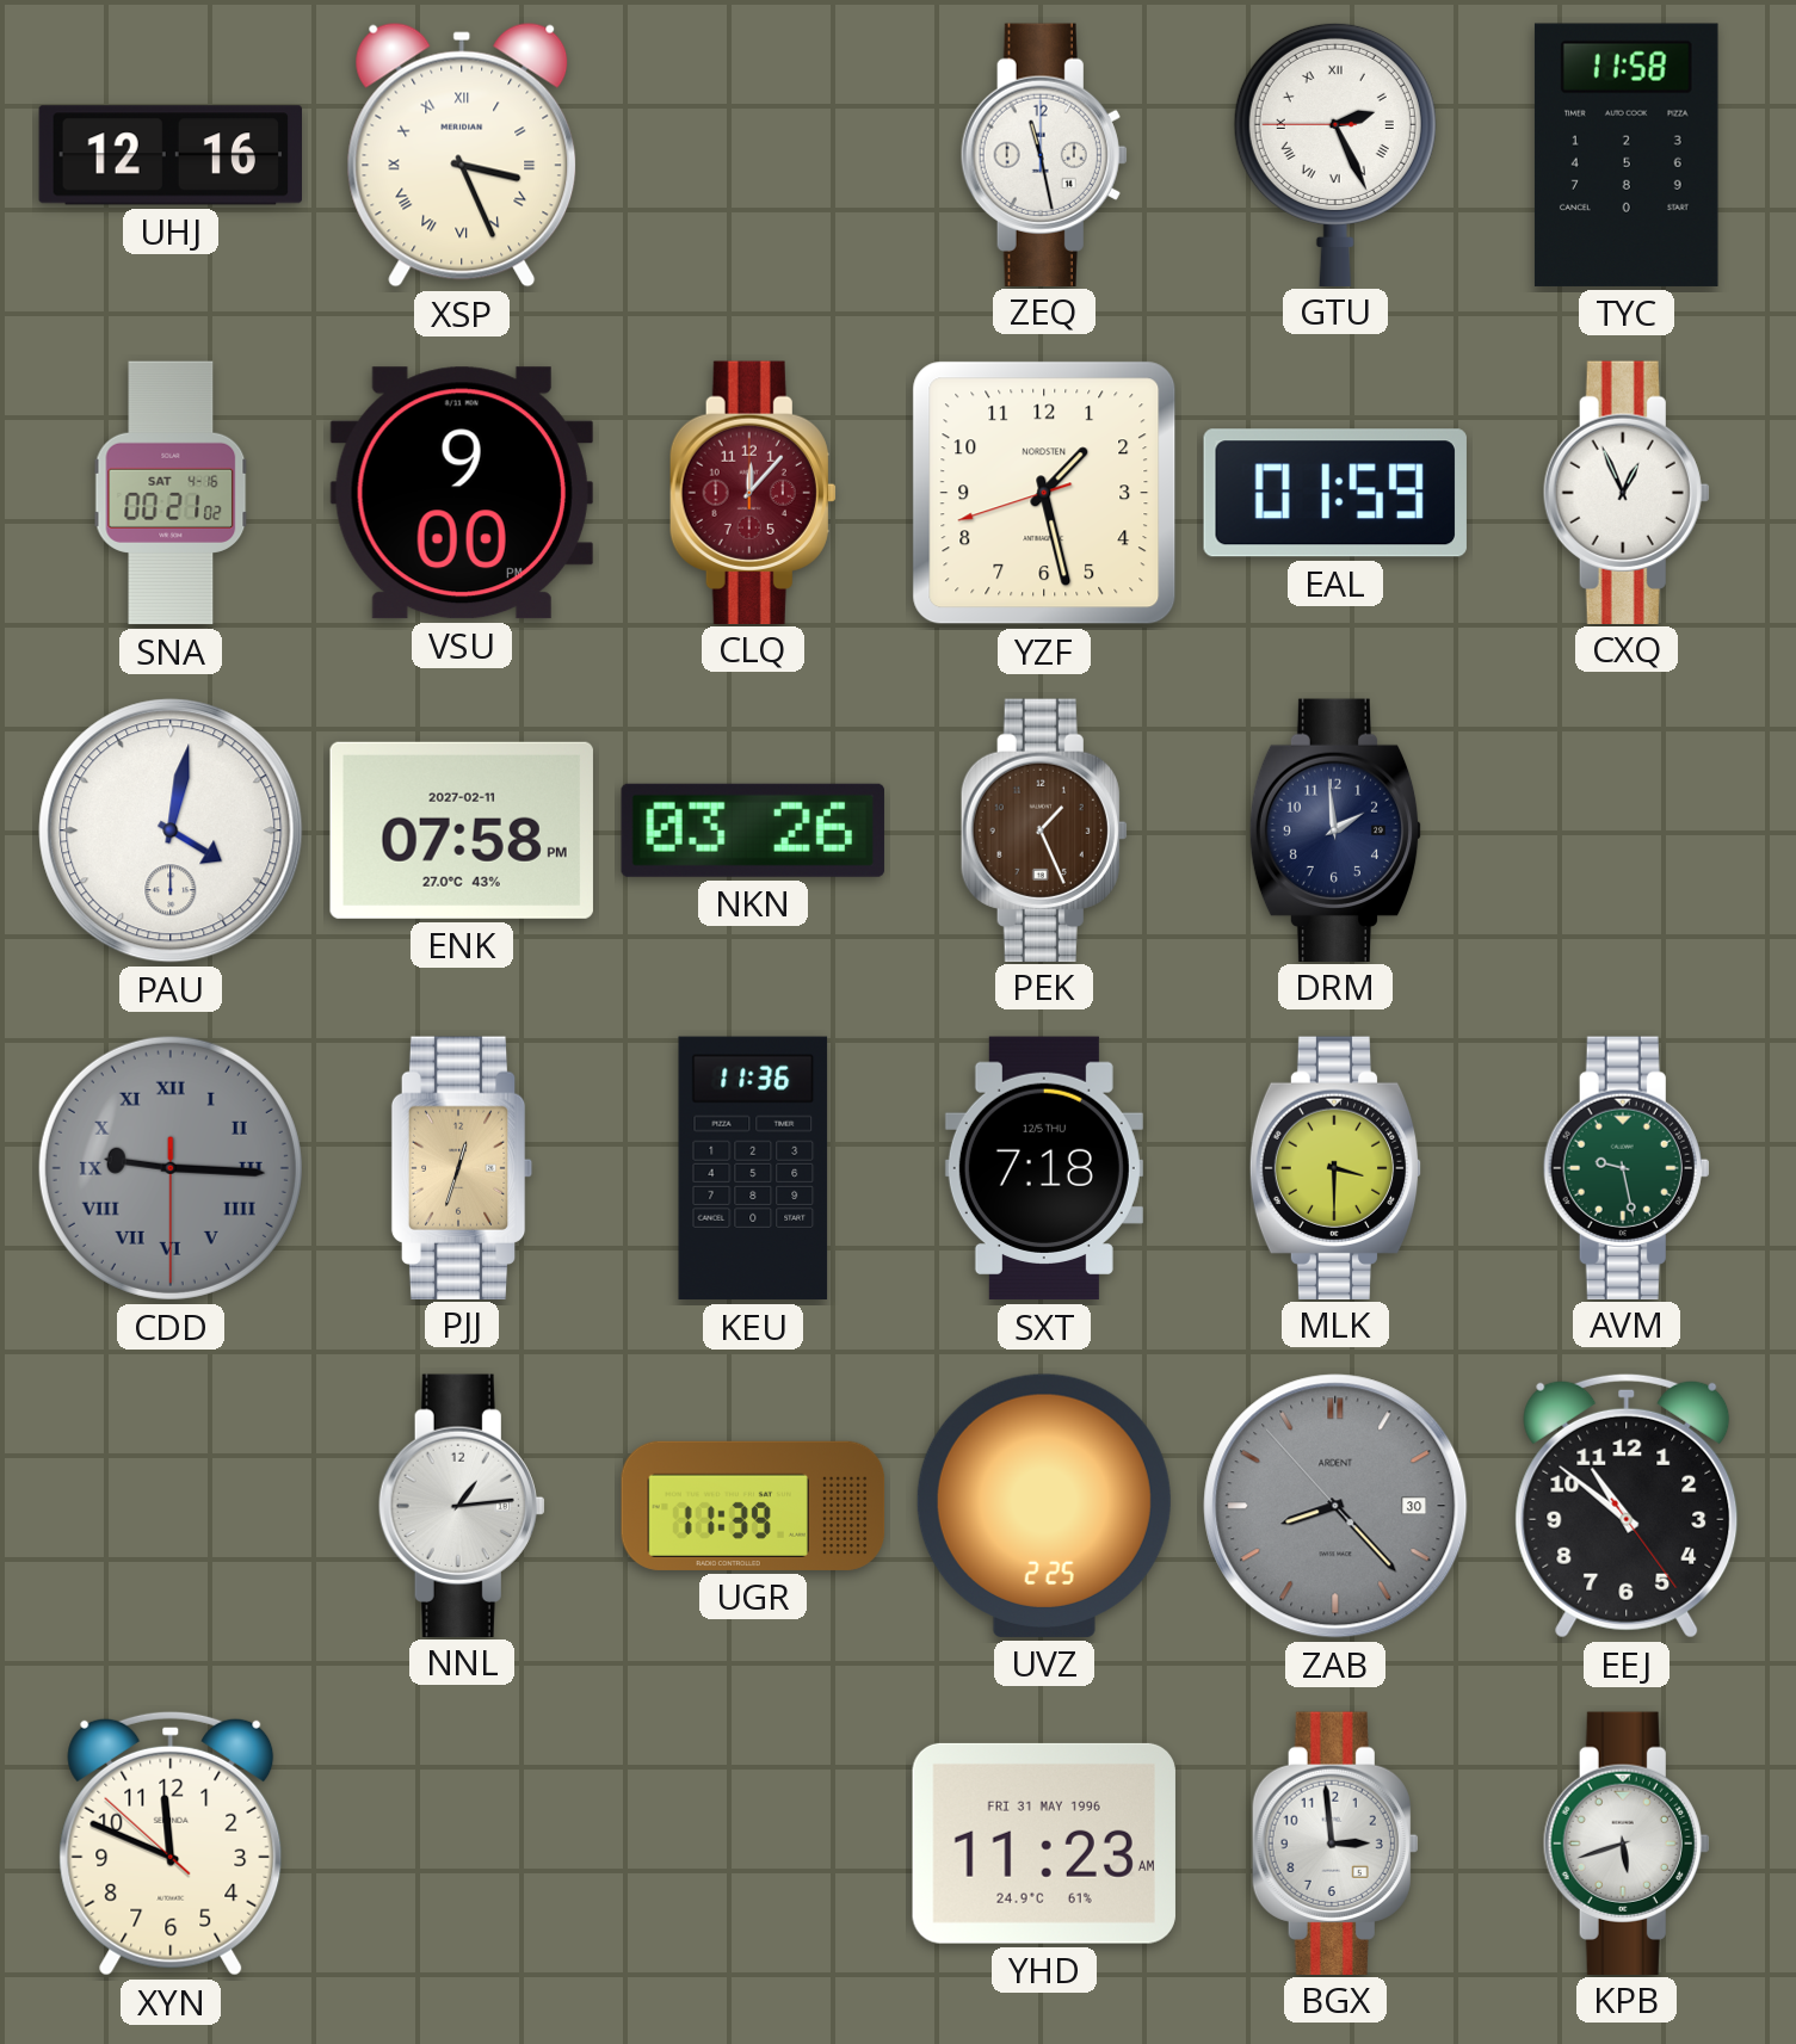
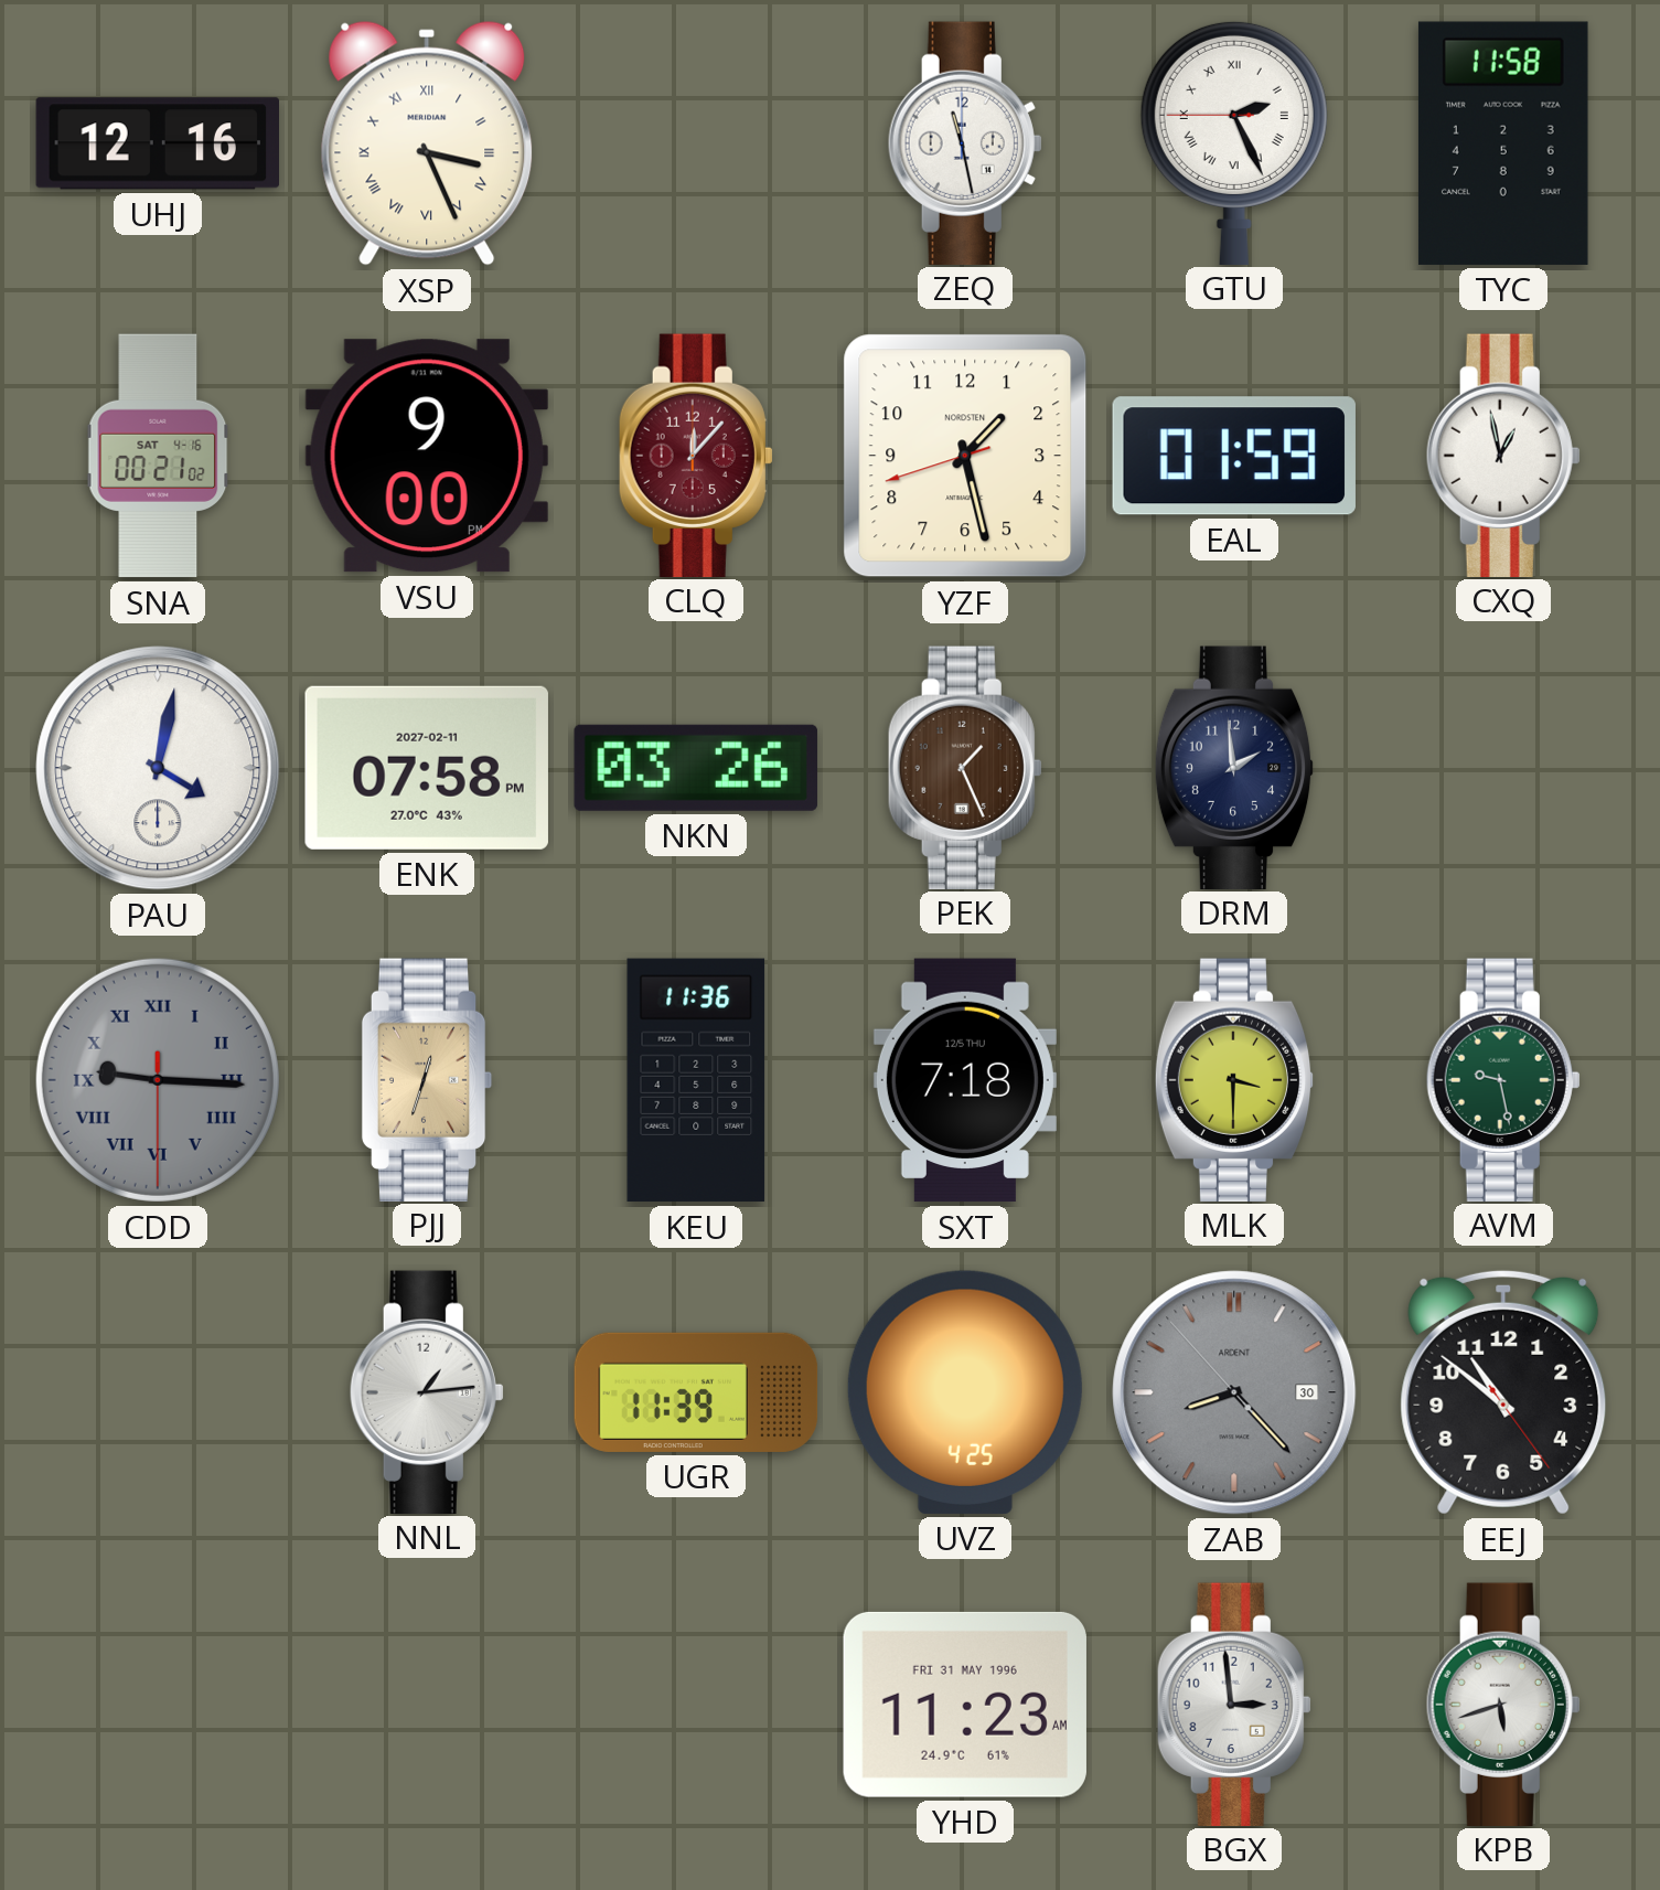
CXQ: 12:56 -> 12:58
UVZ: 2:25 -> 4:25
XYN: 11:48 -> none
